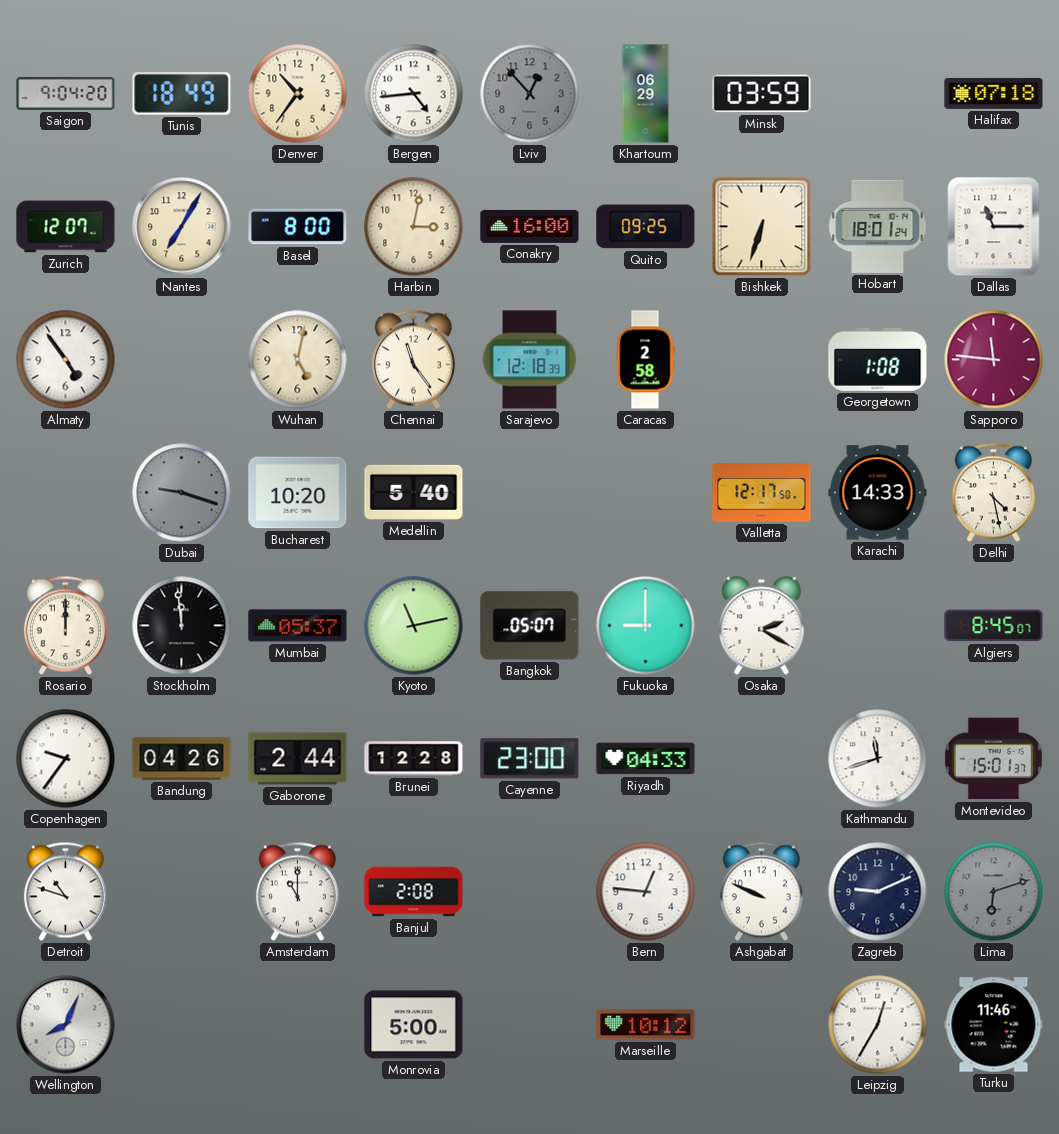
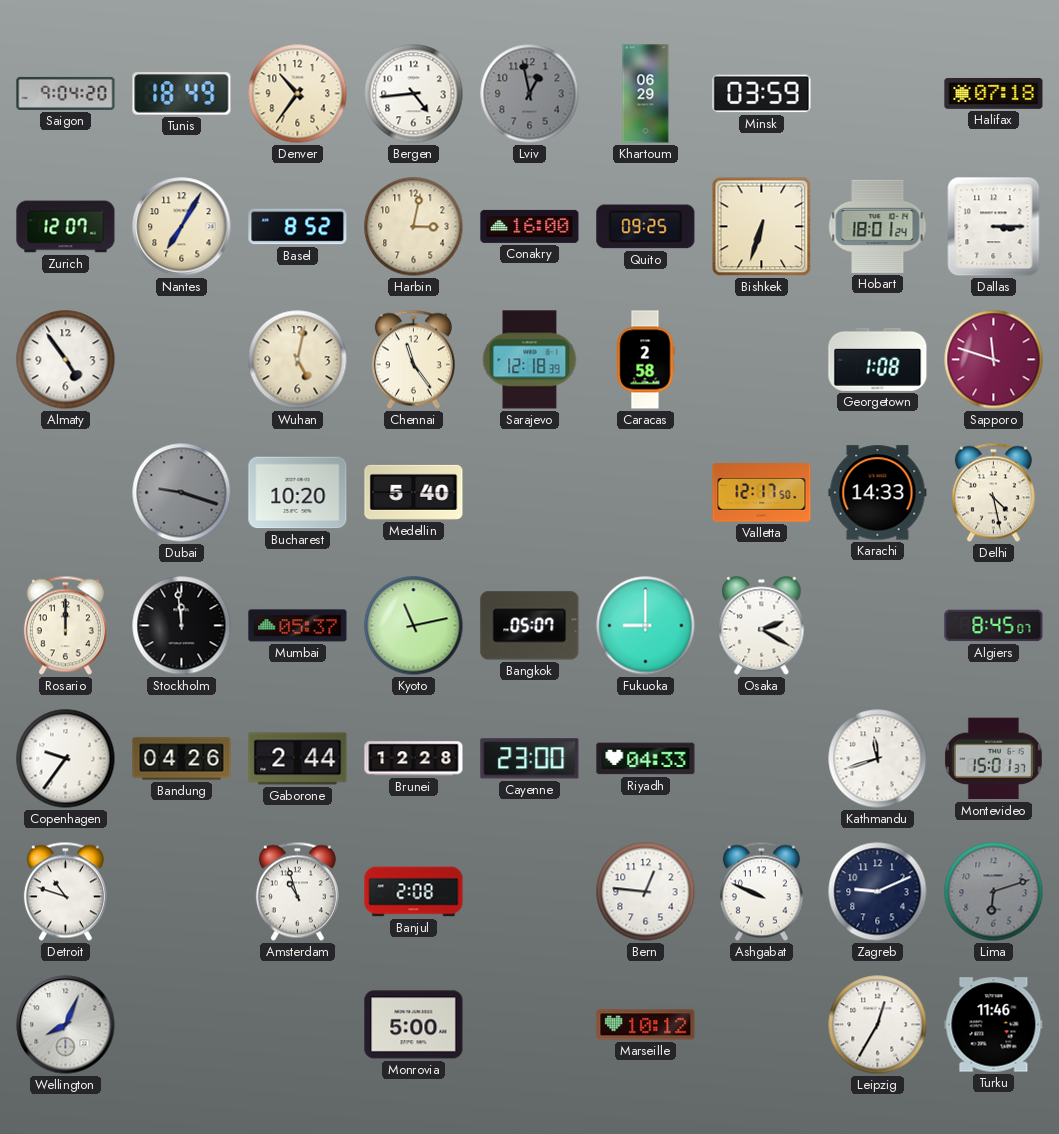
Lviv: 12:53 -> 12:58
Basel: 8:00 -> 8:52
Dallas: 11:15 -> 3:15
Sapporo: 11:46 -> 11:48
Amsterdam: 11:00 -> 10:57
